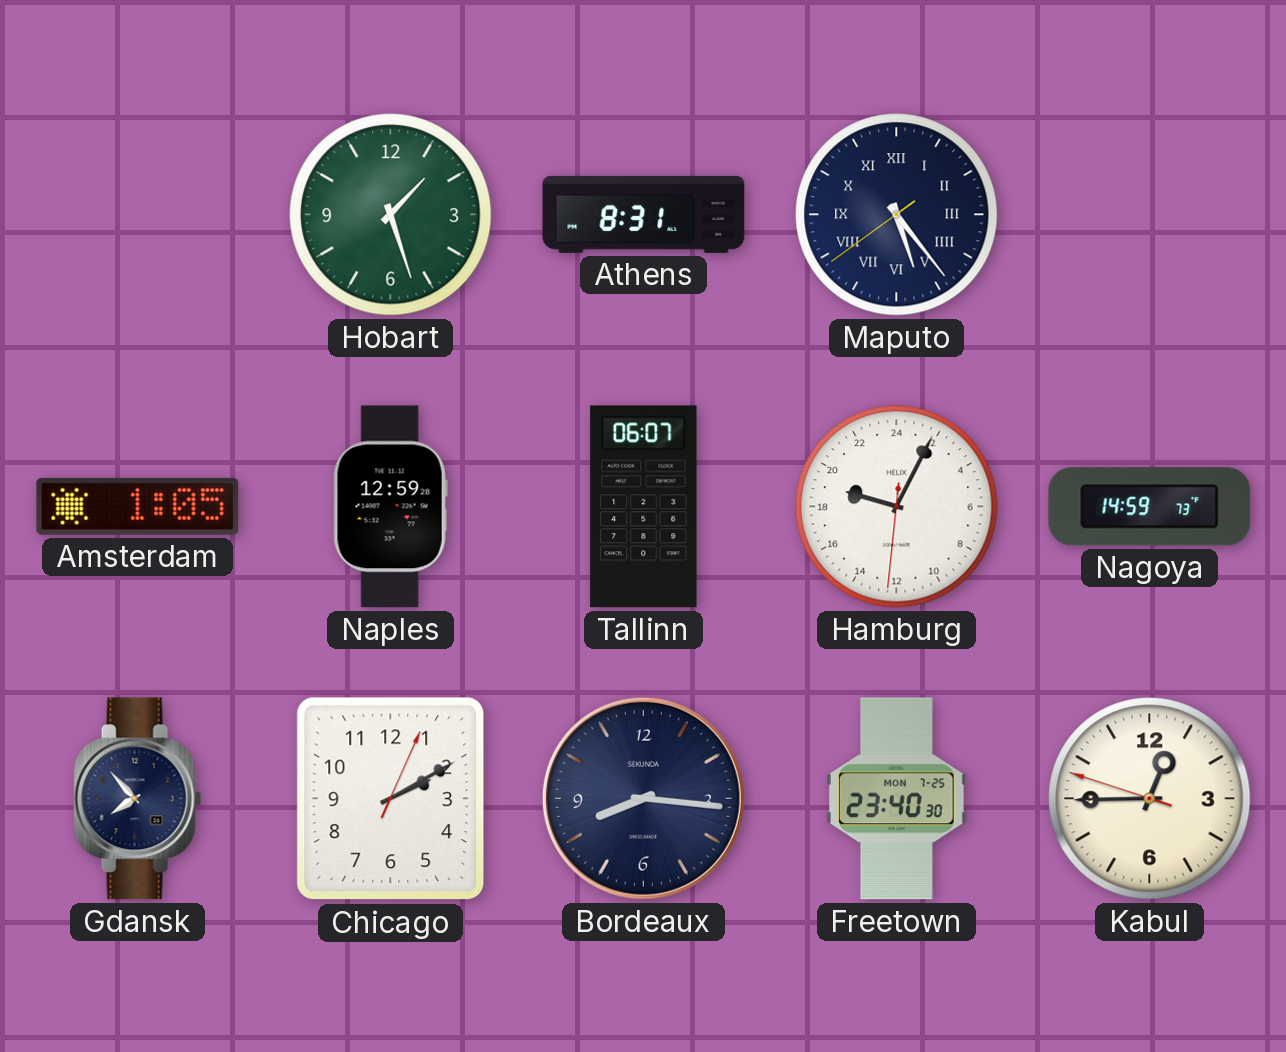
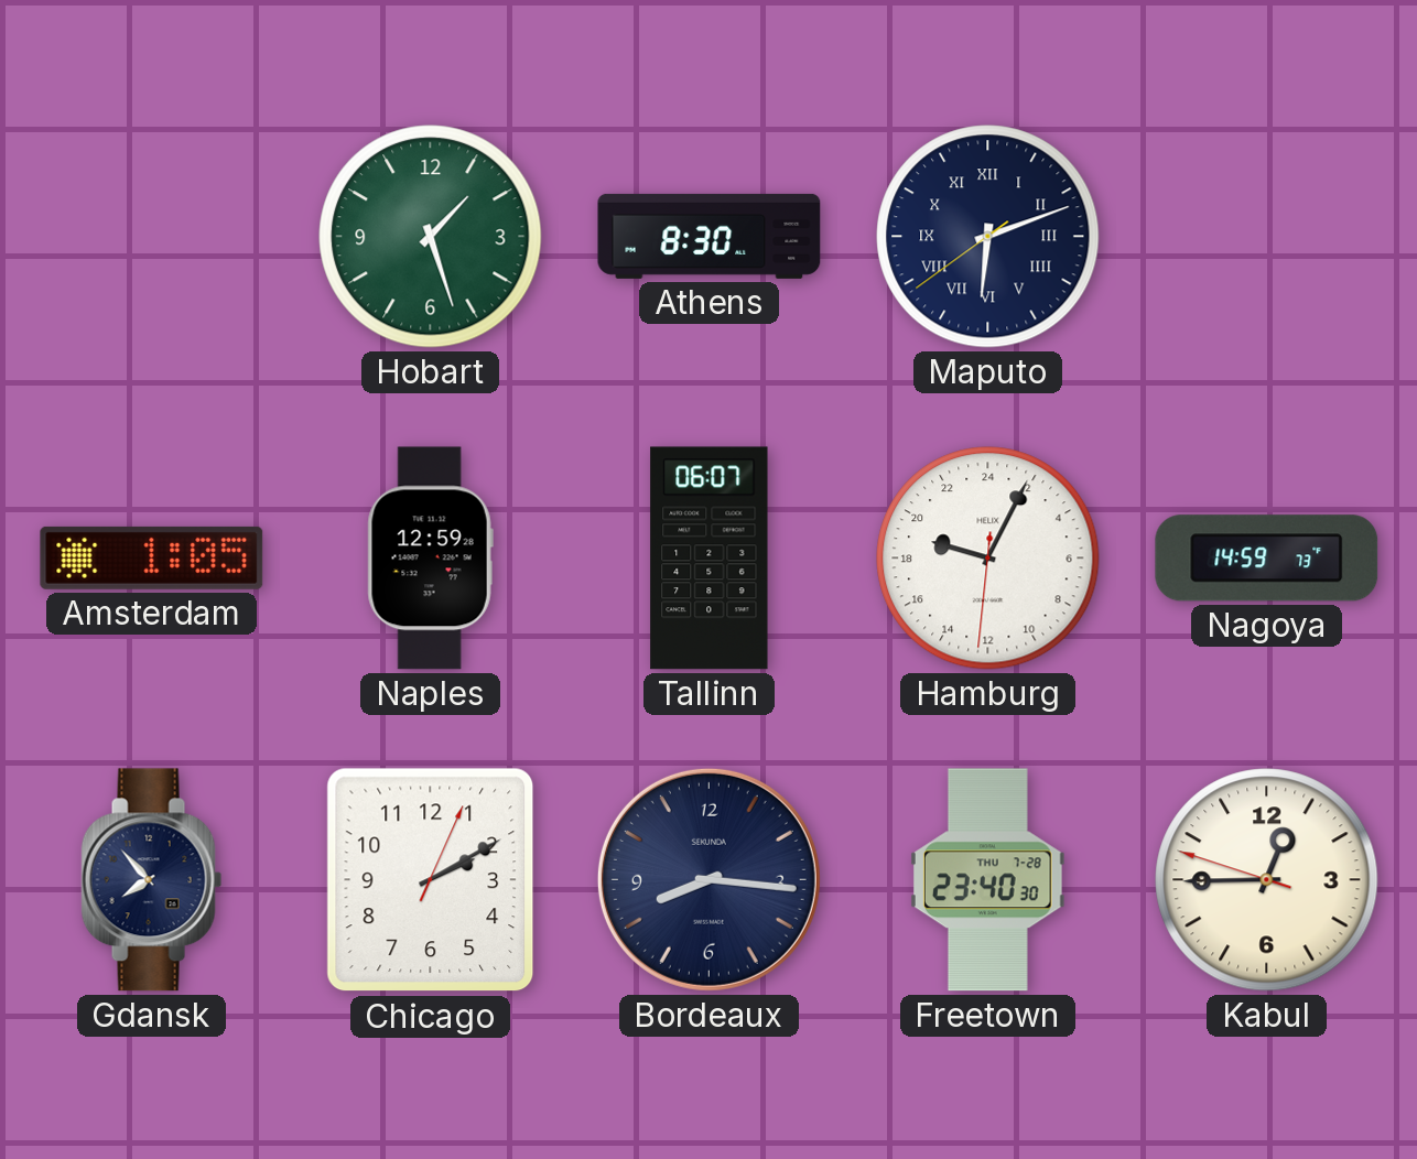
Athens: 8:31 -> 8:30
Maputo: 5:23 -> 6:11
Freetown date: MON 7-25 -> THU 7-28
